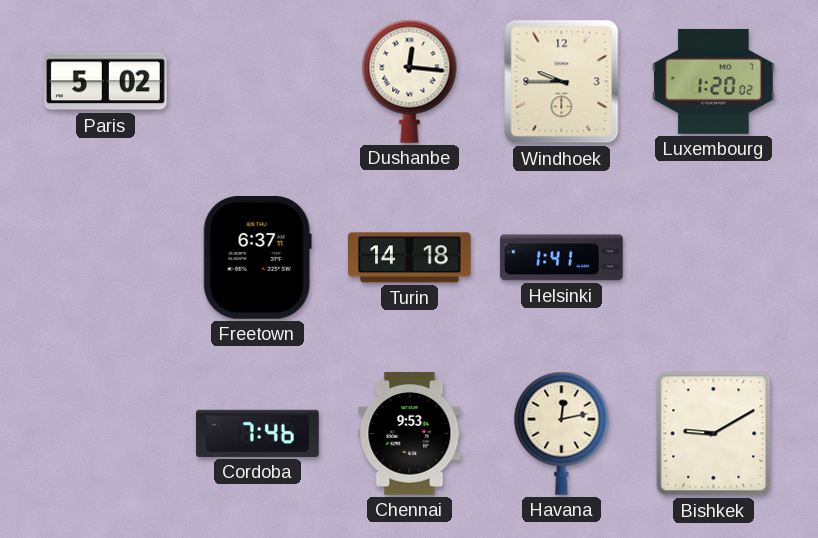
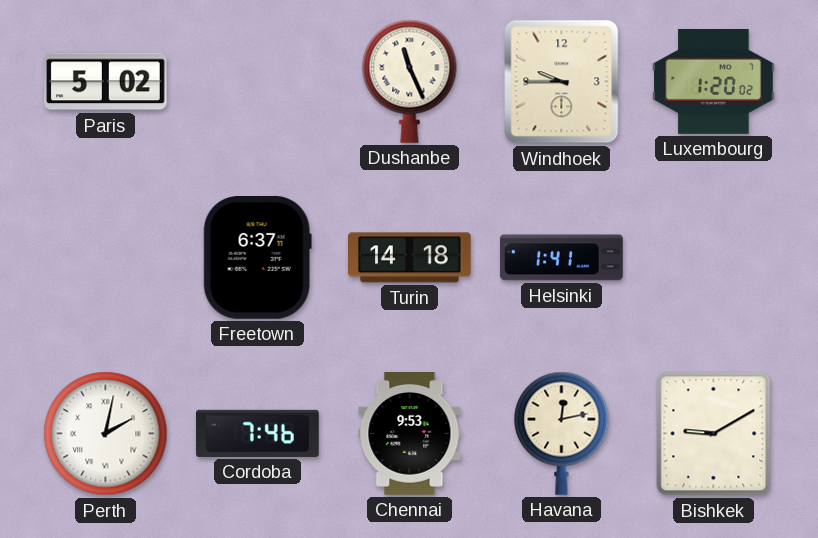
Dushanbe: 12:16 -> 11:26
Perth: none -> 2:02
